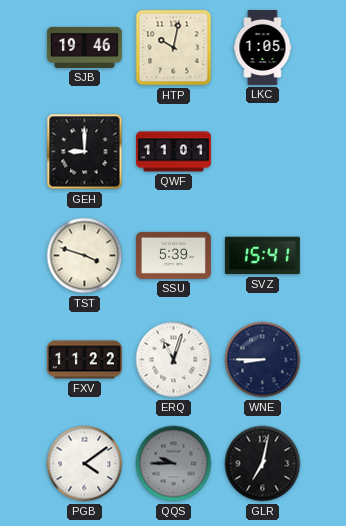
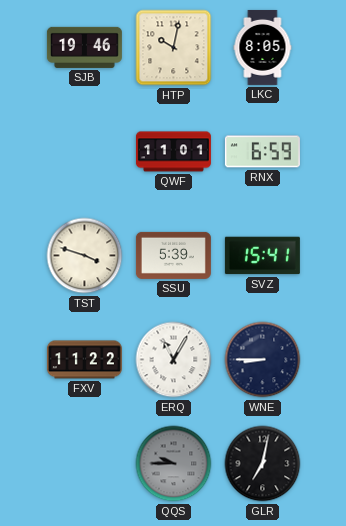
LKC: 1:05 -> 8:05
GEH: 9:00 -> none
RNX: none -> 6:59
ERQ: 11:03 -> 11:05
PGB: 4:09 -> none
